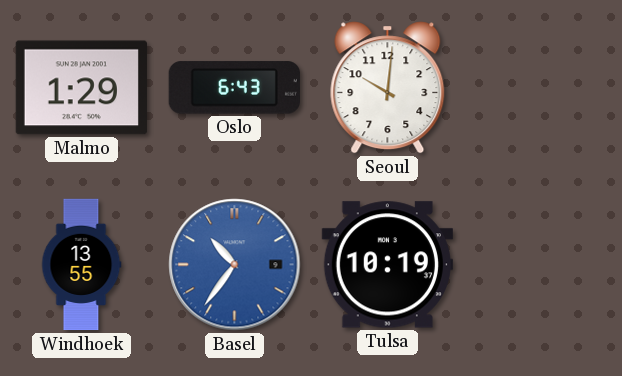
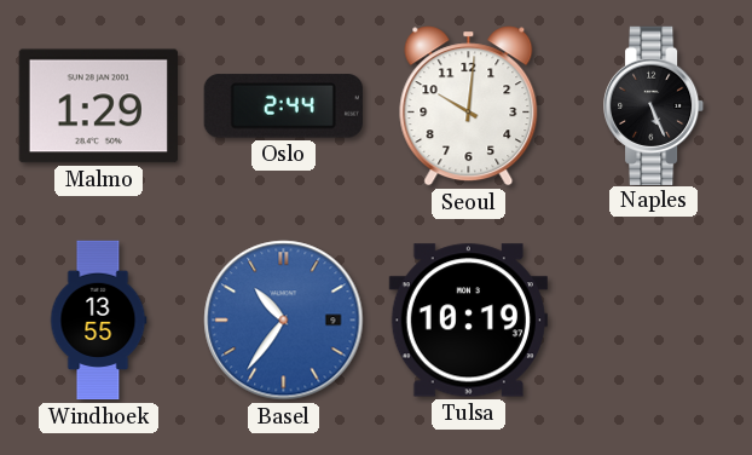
Oslo: 6:43 -> 2:44
Naples: none -> 5:26
